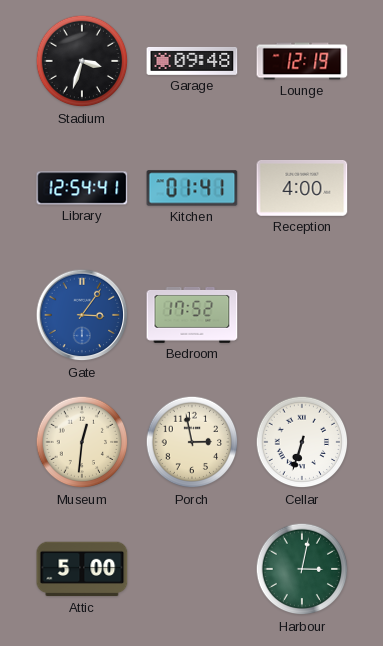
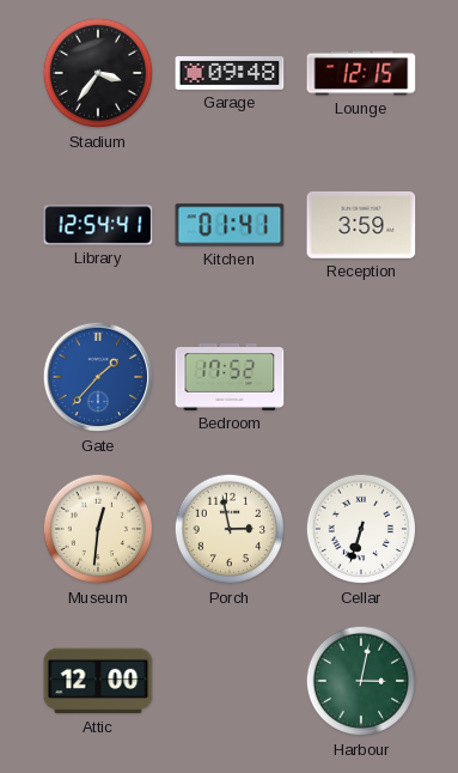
Stadium: 3:33 -> 3:36
Lounge: 12:19 -> 12:15
Reception: 4:00 -> 3:59
Gate: 3:06 -> 1:37
Attic: 5:00 -> 12:00
